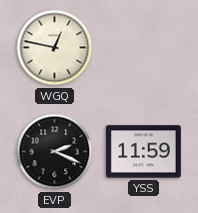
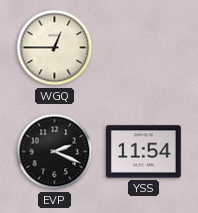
WGQ: 12:47 -> 12:45
YSS: 11:59 -> 11:54
